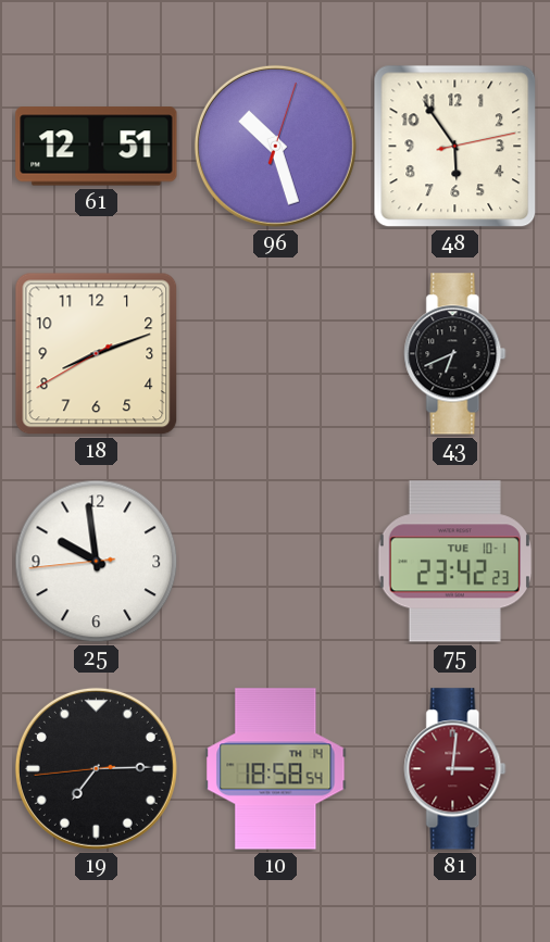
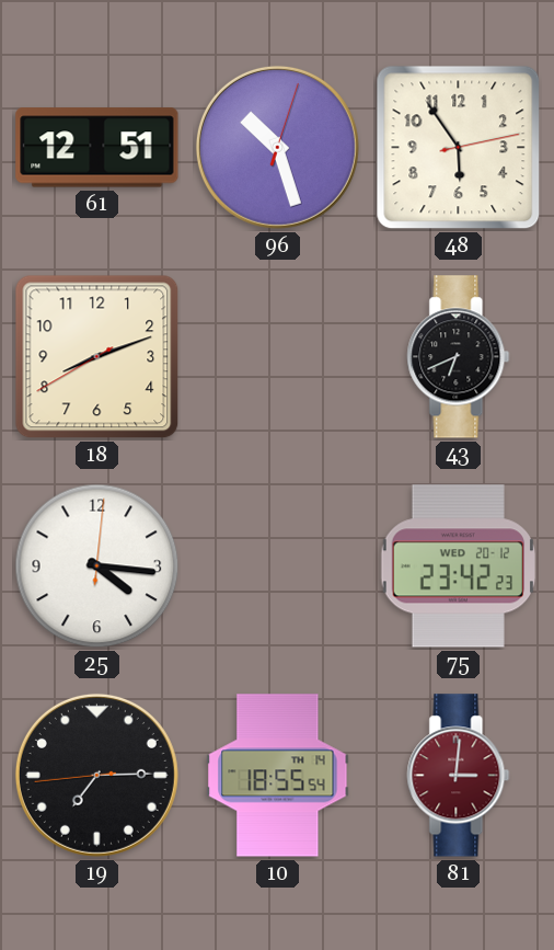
25: 9:58 -> 4:16
75 date: TUE 10-1 -> WED 20-12
10: 18:58 -> 18:55
